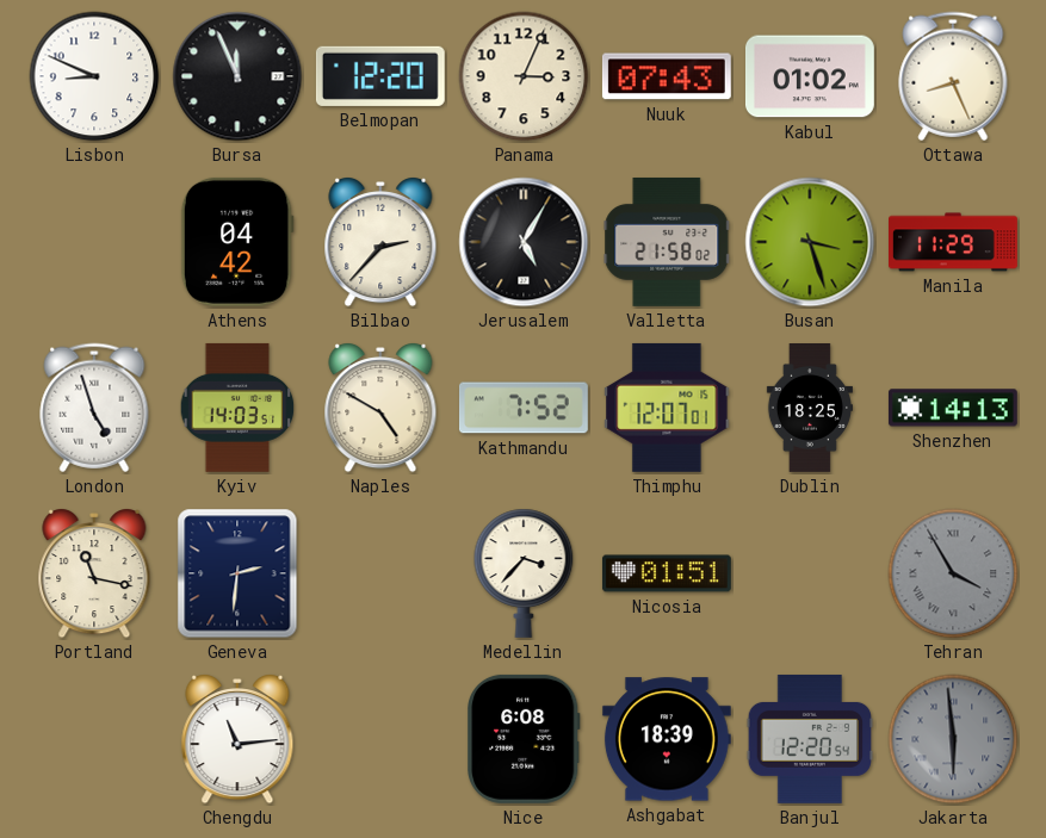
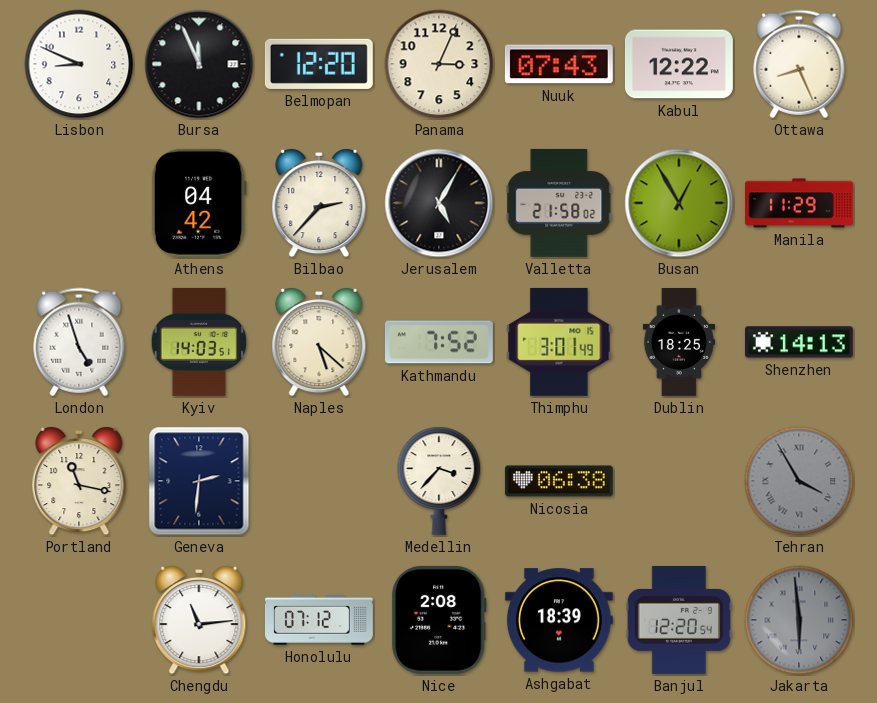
Kabul: 01:02 -> 12:22
Busan: 3:27 -> 12:55
Naples: 4:50 -> 5:22
Thimphu: 12:07 -> 3:01
Nicosia: 01:51 -> 06:38
Honolulu: none -> 07:12
Nice: 6:08 -> 2:08
